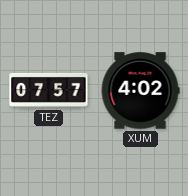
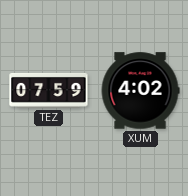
TEZ: 07:57 -> 07:59
